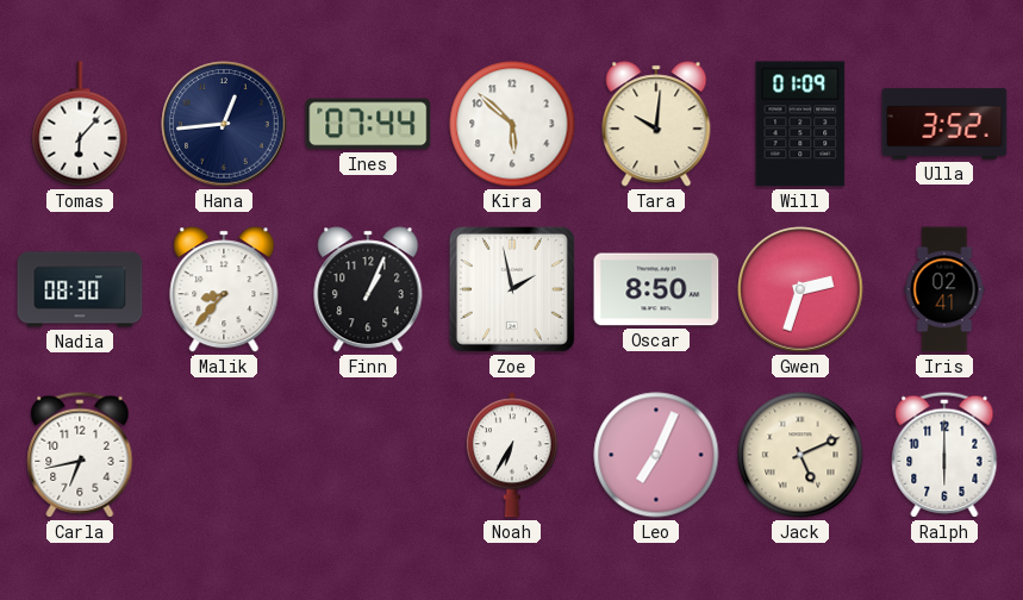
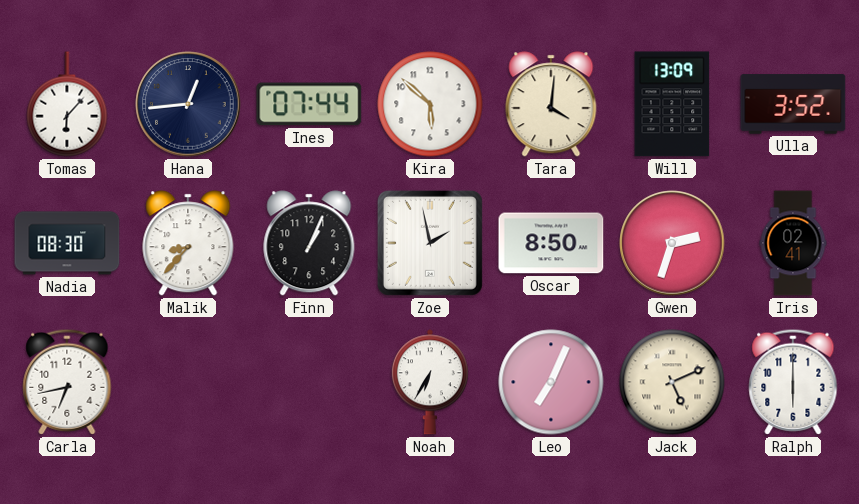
Tara: 10:01 -> 4:01
Will: 01:09 -> 13:09
